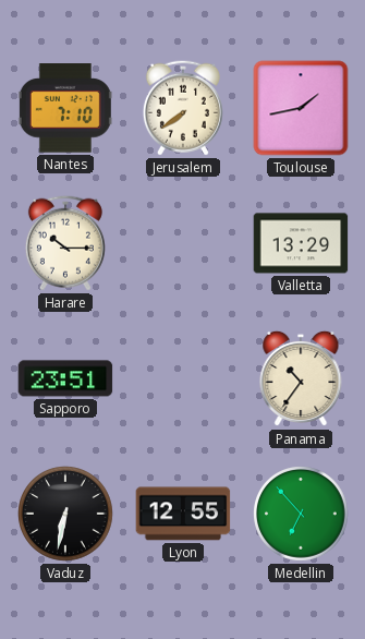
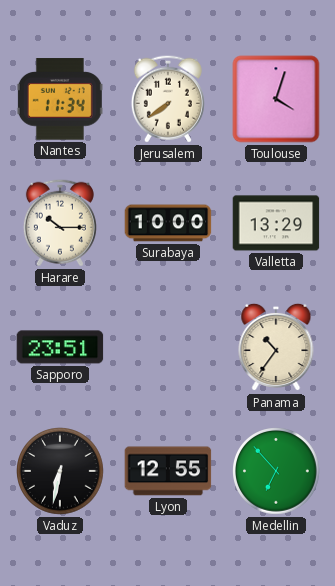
Nantes: 7:10 -> 11:34
Toulouse: 1:43 -> 4:03
Surabaya: none -> 10:00
